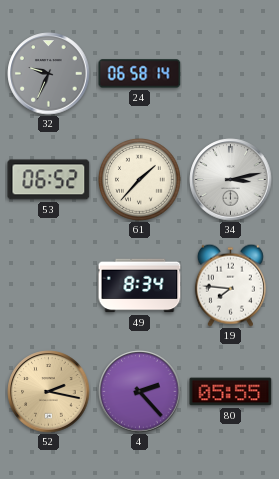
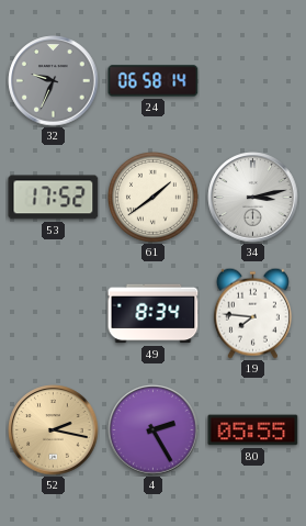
53: 06:52 -> 17:52
61: 1:37 -> 1:39
4: 2:23 -> 2:25
